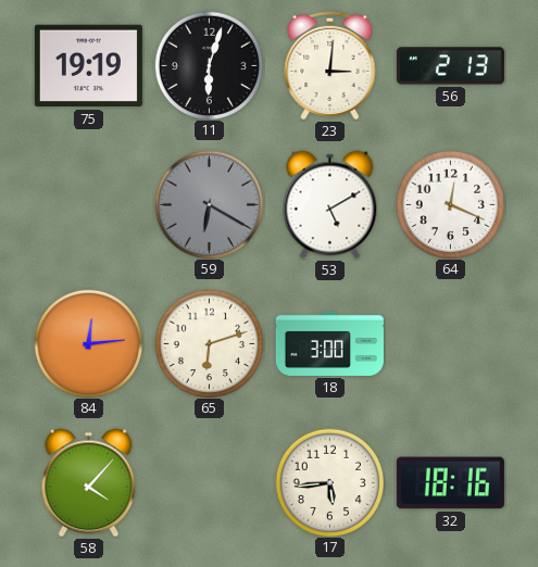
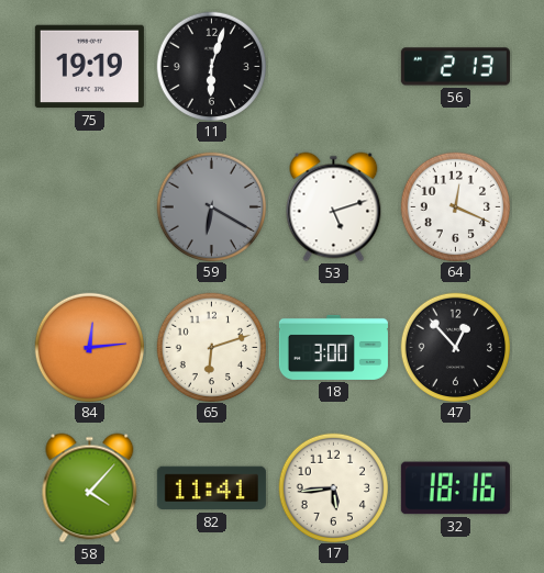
23: 3:01 -> none
53: 5:10 -> 5:12
47: none -> 12:53
82: none -> 11:41
